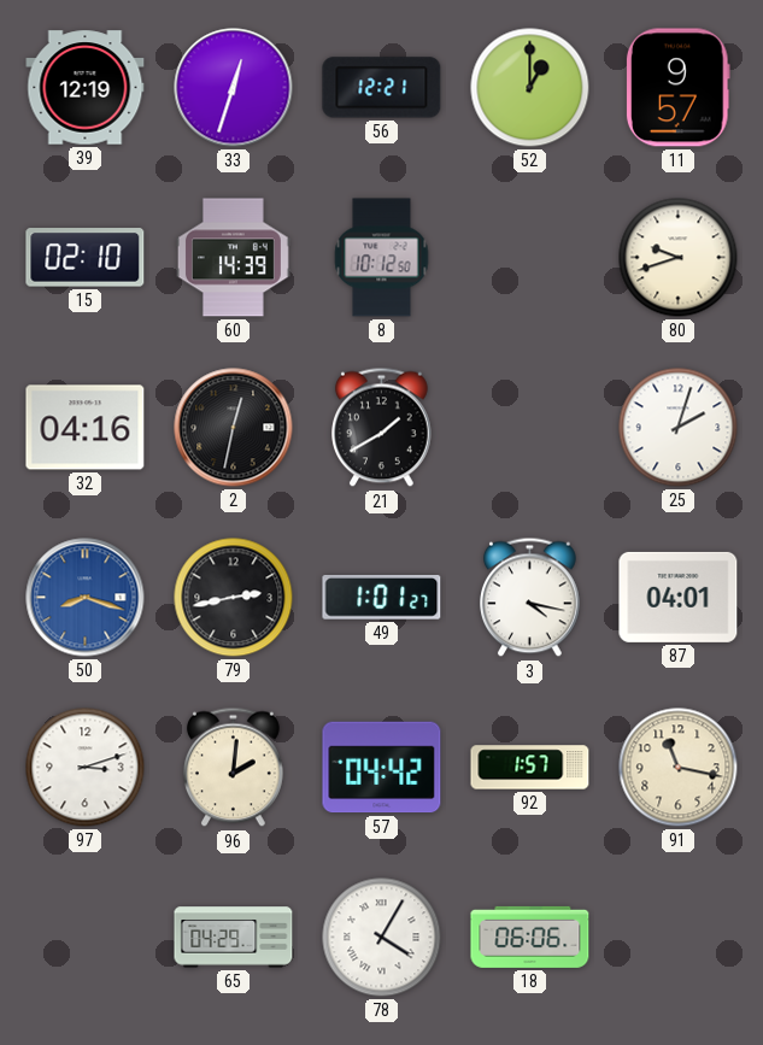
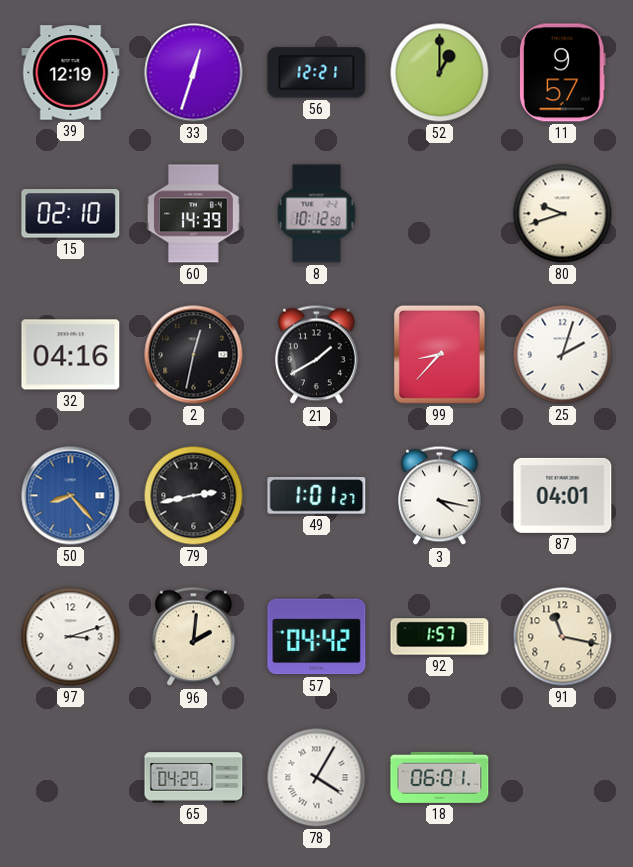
99: none -> 8:37
50: 8:18 -> 8:23
18: 06:06 -> 06:01
